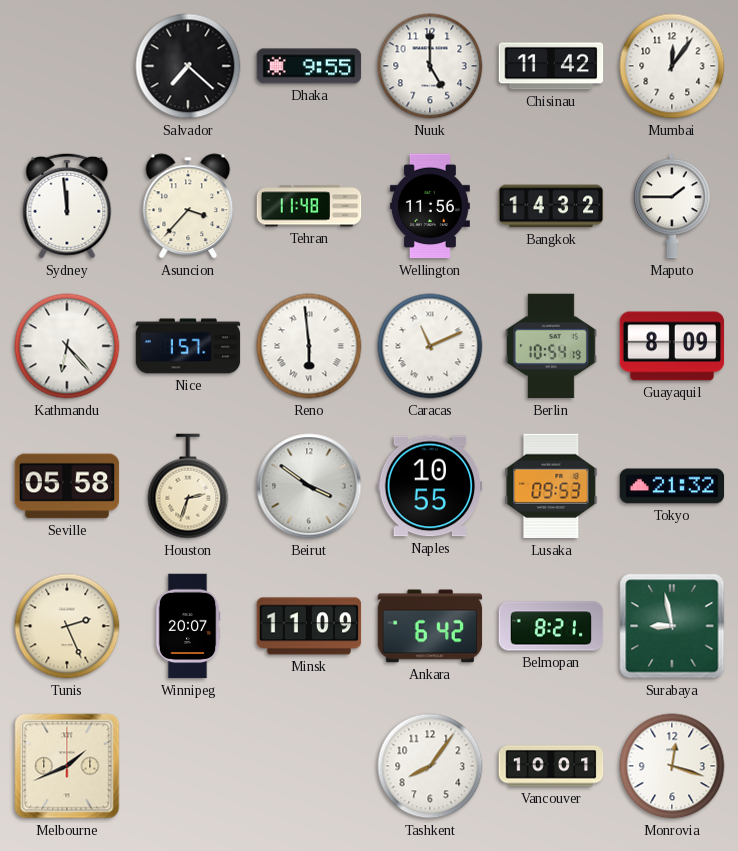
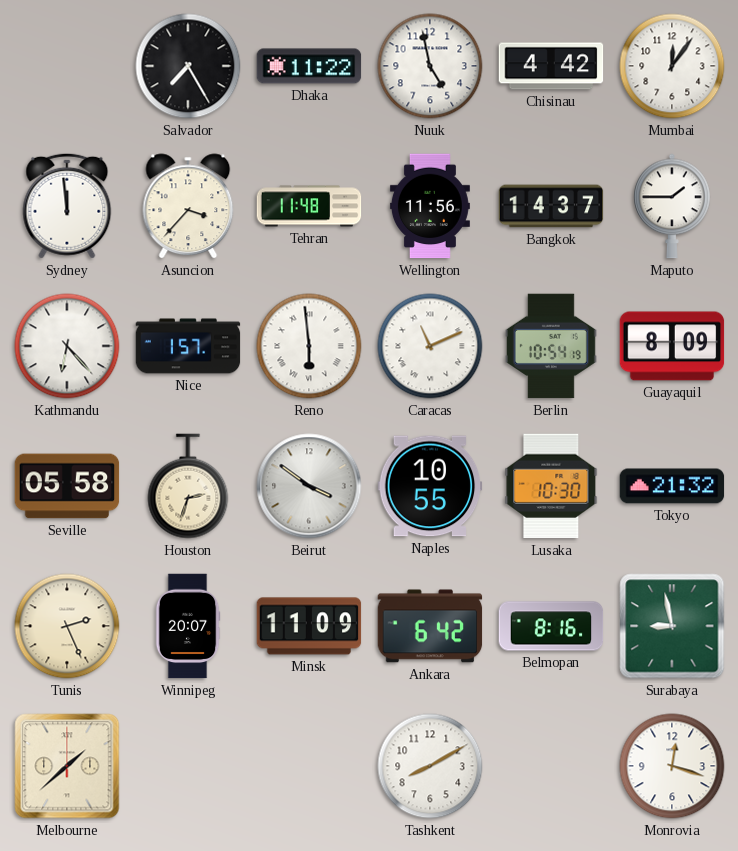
Salvador: 7:22 -> 7:25
Dhaka: 9:55 -> 11:22
Nuuk: 5:00 -> 4:58
Chisinau: 11:42 -> 4:42
Bangkok: 14:32 -> 14:37
Lusaka: 09:53 -> 10:30
Belmopan: 8:21 -> 8:16
Melbourne: 1:41 -> 1:38
Tashkent: 8:06 -> 8:10
Vancouver: 10:01 -> none
